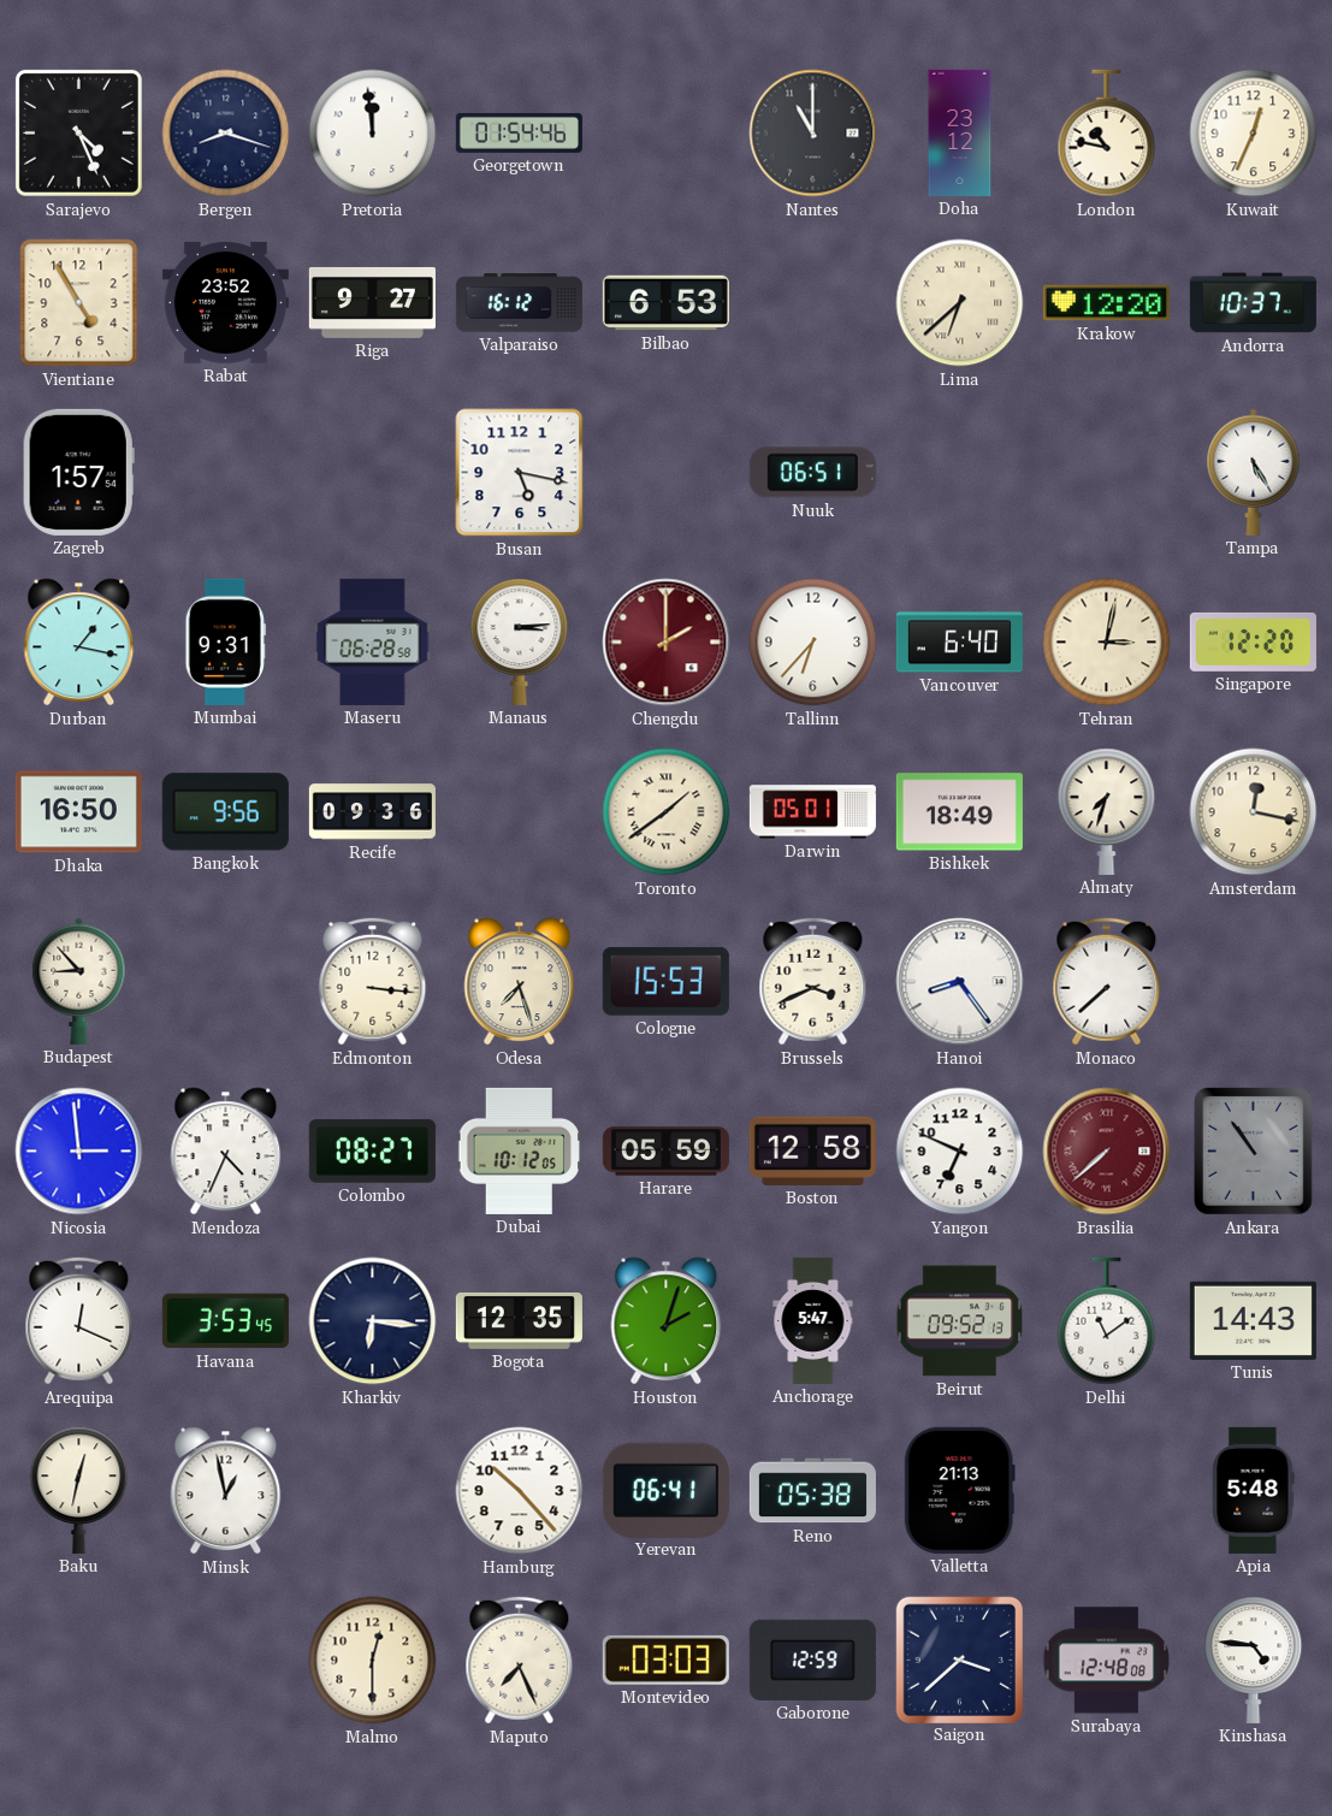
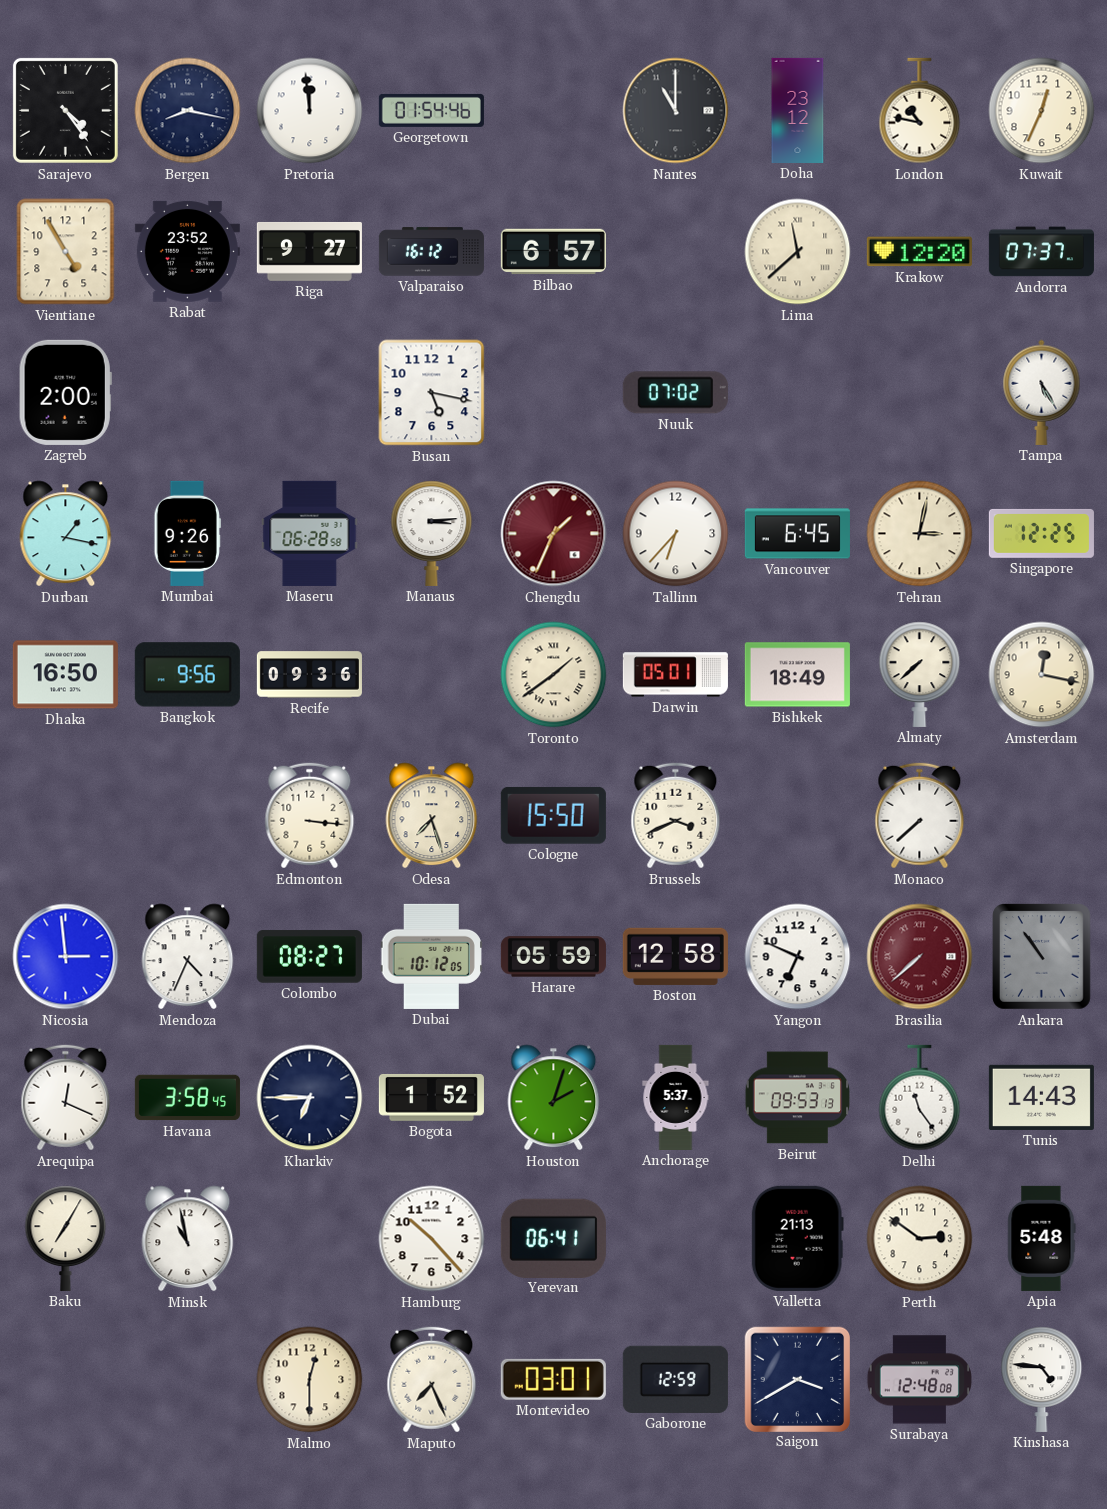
Sarajevo: 4:26 -> 4:24
Bergen: 8:18 -> 8:17
Bilbao: 6:53 -> 6:57
Lima: 6:38 -> 11:38
Andorra: 10:37 -> 07:37
Zagreb: 1:57 -> 2:00
Nuuk: 06:51 -> 07:02
Mumbai: 9:31 -> 9:26
Chengdu: 2:00 -> 1:34
Vancouver: 6:40 -> 6:45
Singapore: 12:20 -> 12:25
Almaty: 7:33 -> 7:38
Budapest: 8:53 -> none
Cologne: 15:53 -> 15:50
Hanoi: 8:24 -> none
Havana: 3:53 -> 3:58
Kharkiv: 6:16 -> 6:45
Bogota: 12:35 -> 1:52
Anchorage: 5:47 -> 5:37
Beirut: 09:52 -> 09:53
Delhi: 11:09 -> 11:24
Baku: 12:32 -> 7:05
Minsk: 12:58 -> 10:58
Reno: 05:38 -> none
Perth: none -> 2:51
Montevideo: 03:03 -> 03:01
Saigon: 3:38 -> 3:40
